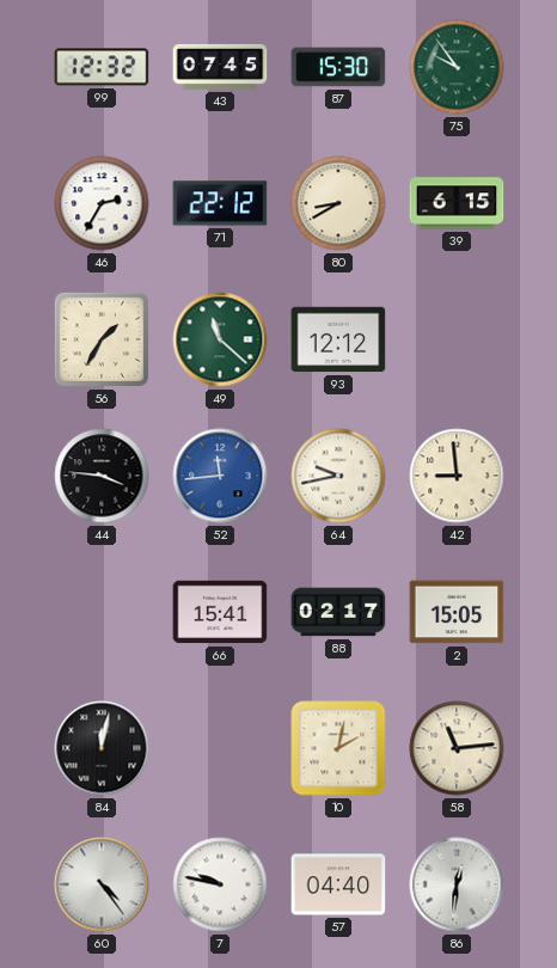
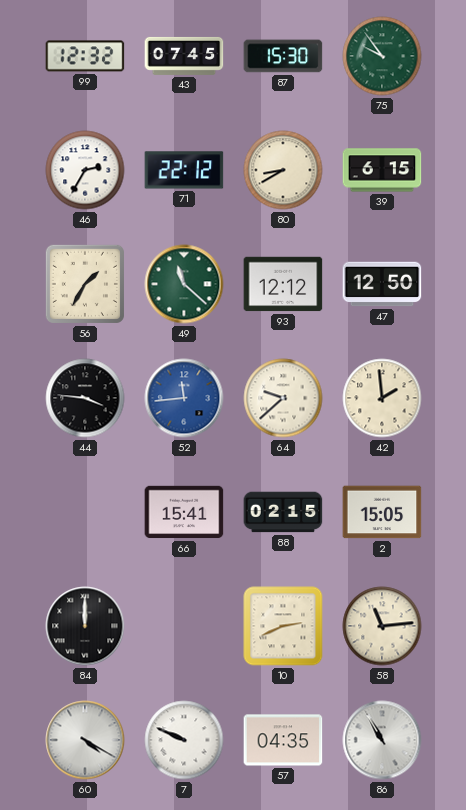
47: none -> 12:50
64: 9:43 -> 9:38
42: 8:59 -> 1:59
88: 02:17 -> 02:15
84: 12:02 -> 12:00
10: 2:02 -> 2:41
60: 4:24 -> 4:20
7: 9:47 -> 9:49
57: 04:40 -> 04:35
86: 12:31 -> 10:55
